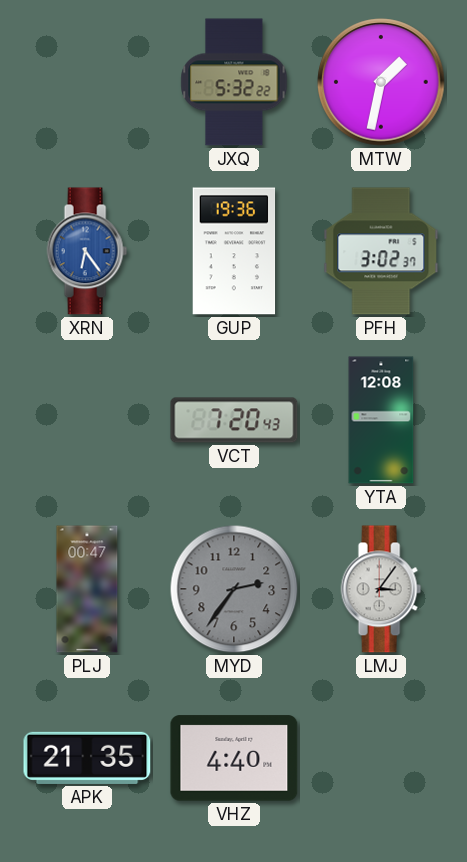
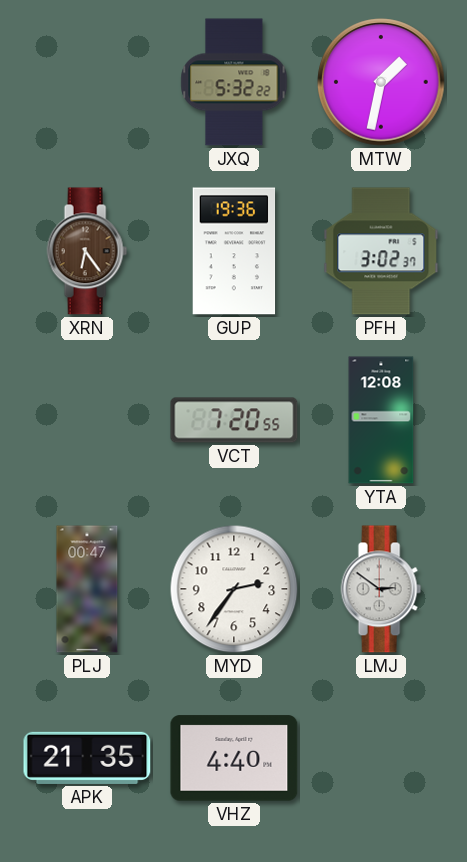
XRN dial: blue -> brown
VCT: 7:20:43 -> 7:20:55
MYD dial: grey -> white
LMJ: 3:06 -> 2:51
